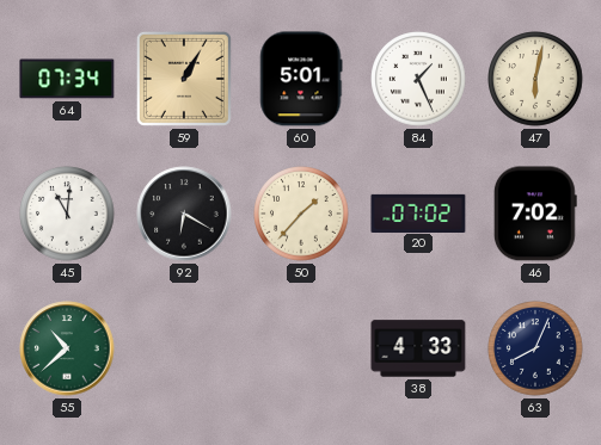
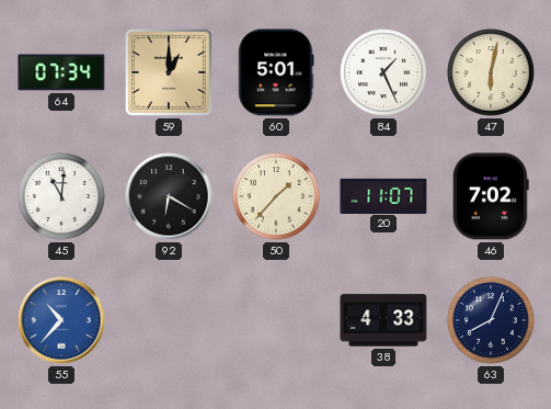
59: 1:05 -> 1:00
20: 07:02 -> 11:07
55: 10:38 -> 10:37
55 dial: green -> blue
